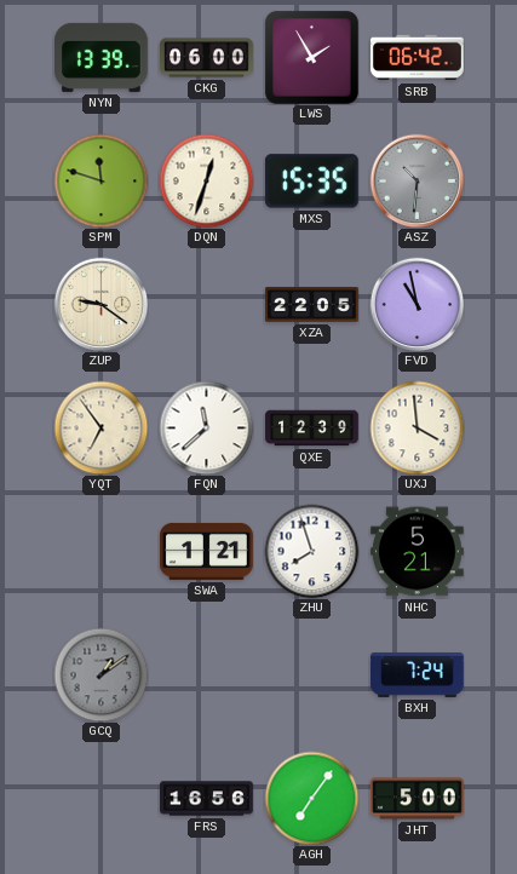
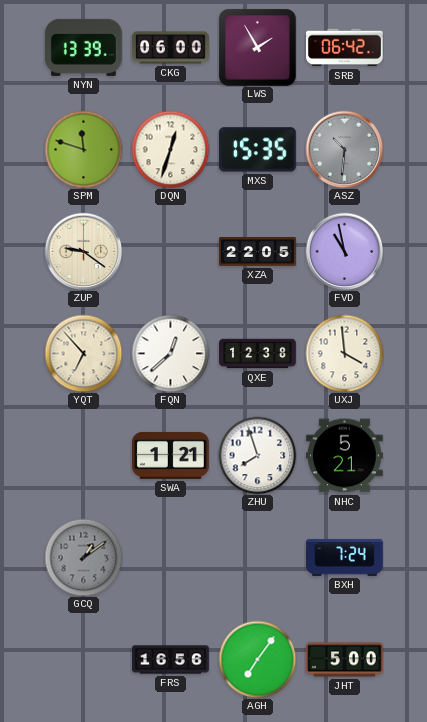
YQT: 6:54 -> 6:53
FQN: 11:38 -> 12:38
QXE: 12:39 -> 12:38
